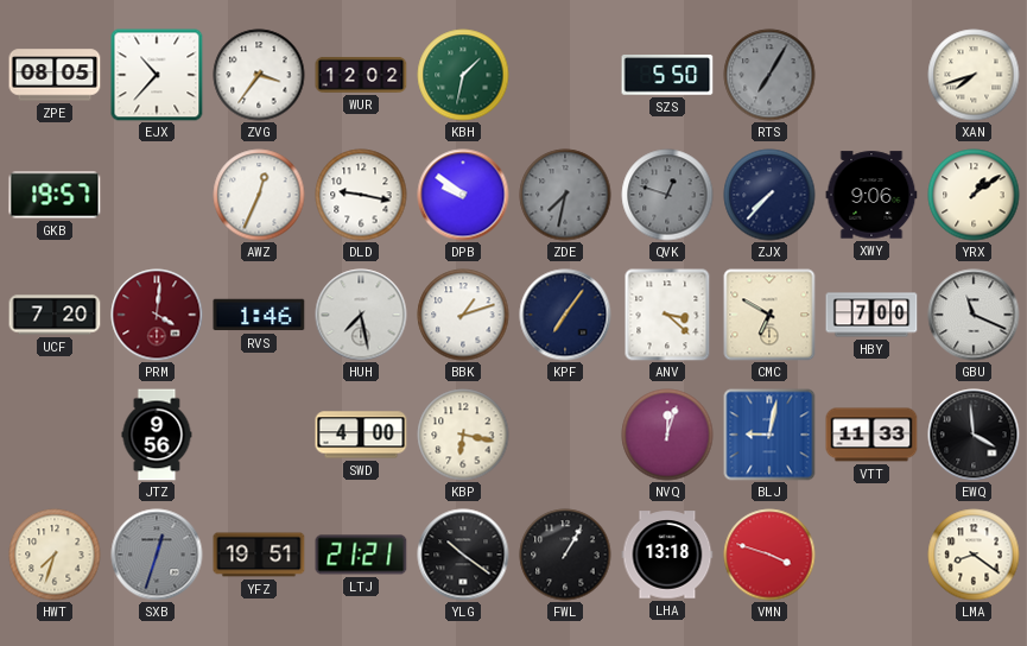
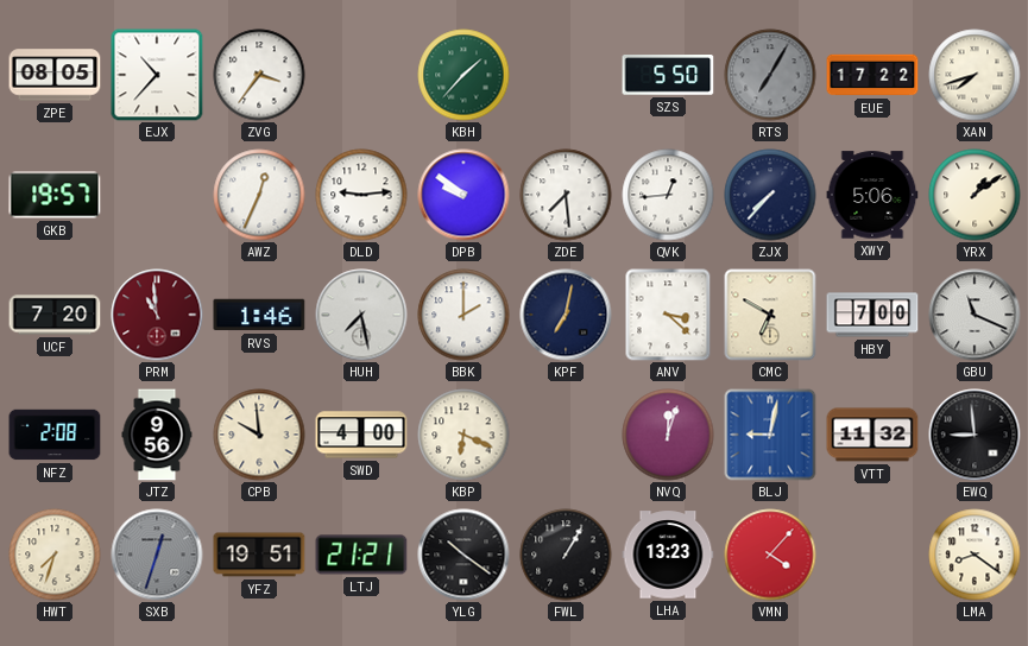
WUR: 12:02 -> none
KBH: 1:32 -> 1:37
EUE: none -> 17:22
DLD: 9:17 -> 9:14
ZDE: 7:32 -> 7:29
ZDE dial: grey -> white
QVK: 12:48 -> 12:44
QVK dial: grey -> white
XWY: 9:06 -> 5:06
PRM: 4:01 -> 10:59
BBK: 1:12 -> 2:00
KPF: 7:06 -> 7:02
NFZ: none -> 2:08
CPB: none -> 9:59
KBP: 6:17 -> 6:19
VTT: 11:33 -> 11:32
EWQ: 3:59 -> 8:59
LHA: 13:18 -> 13:23
VMN: 3:48 -> 4:07
